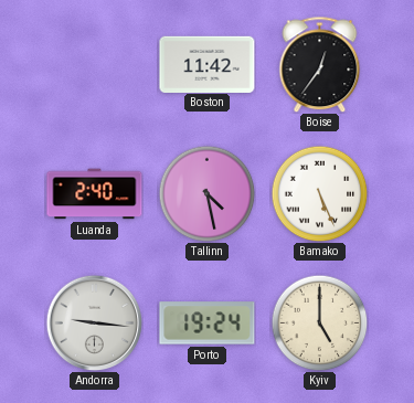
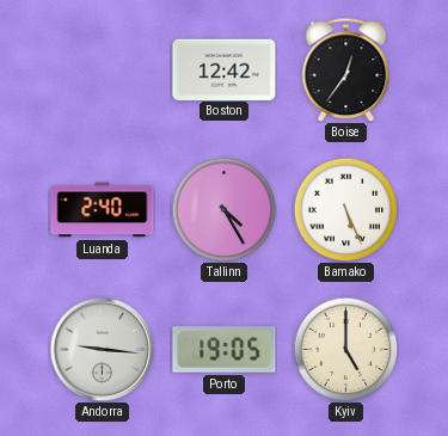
Boston: 11:42 -> 12:42
Tallinn: 4:28 -> 4:25
Porto: 19:24 -> 19:05
